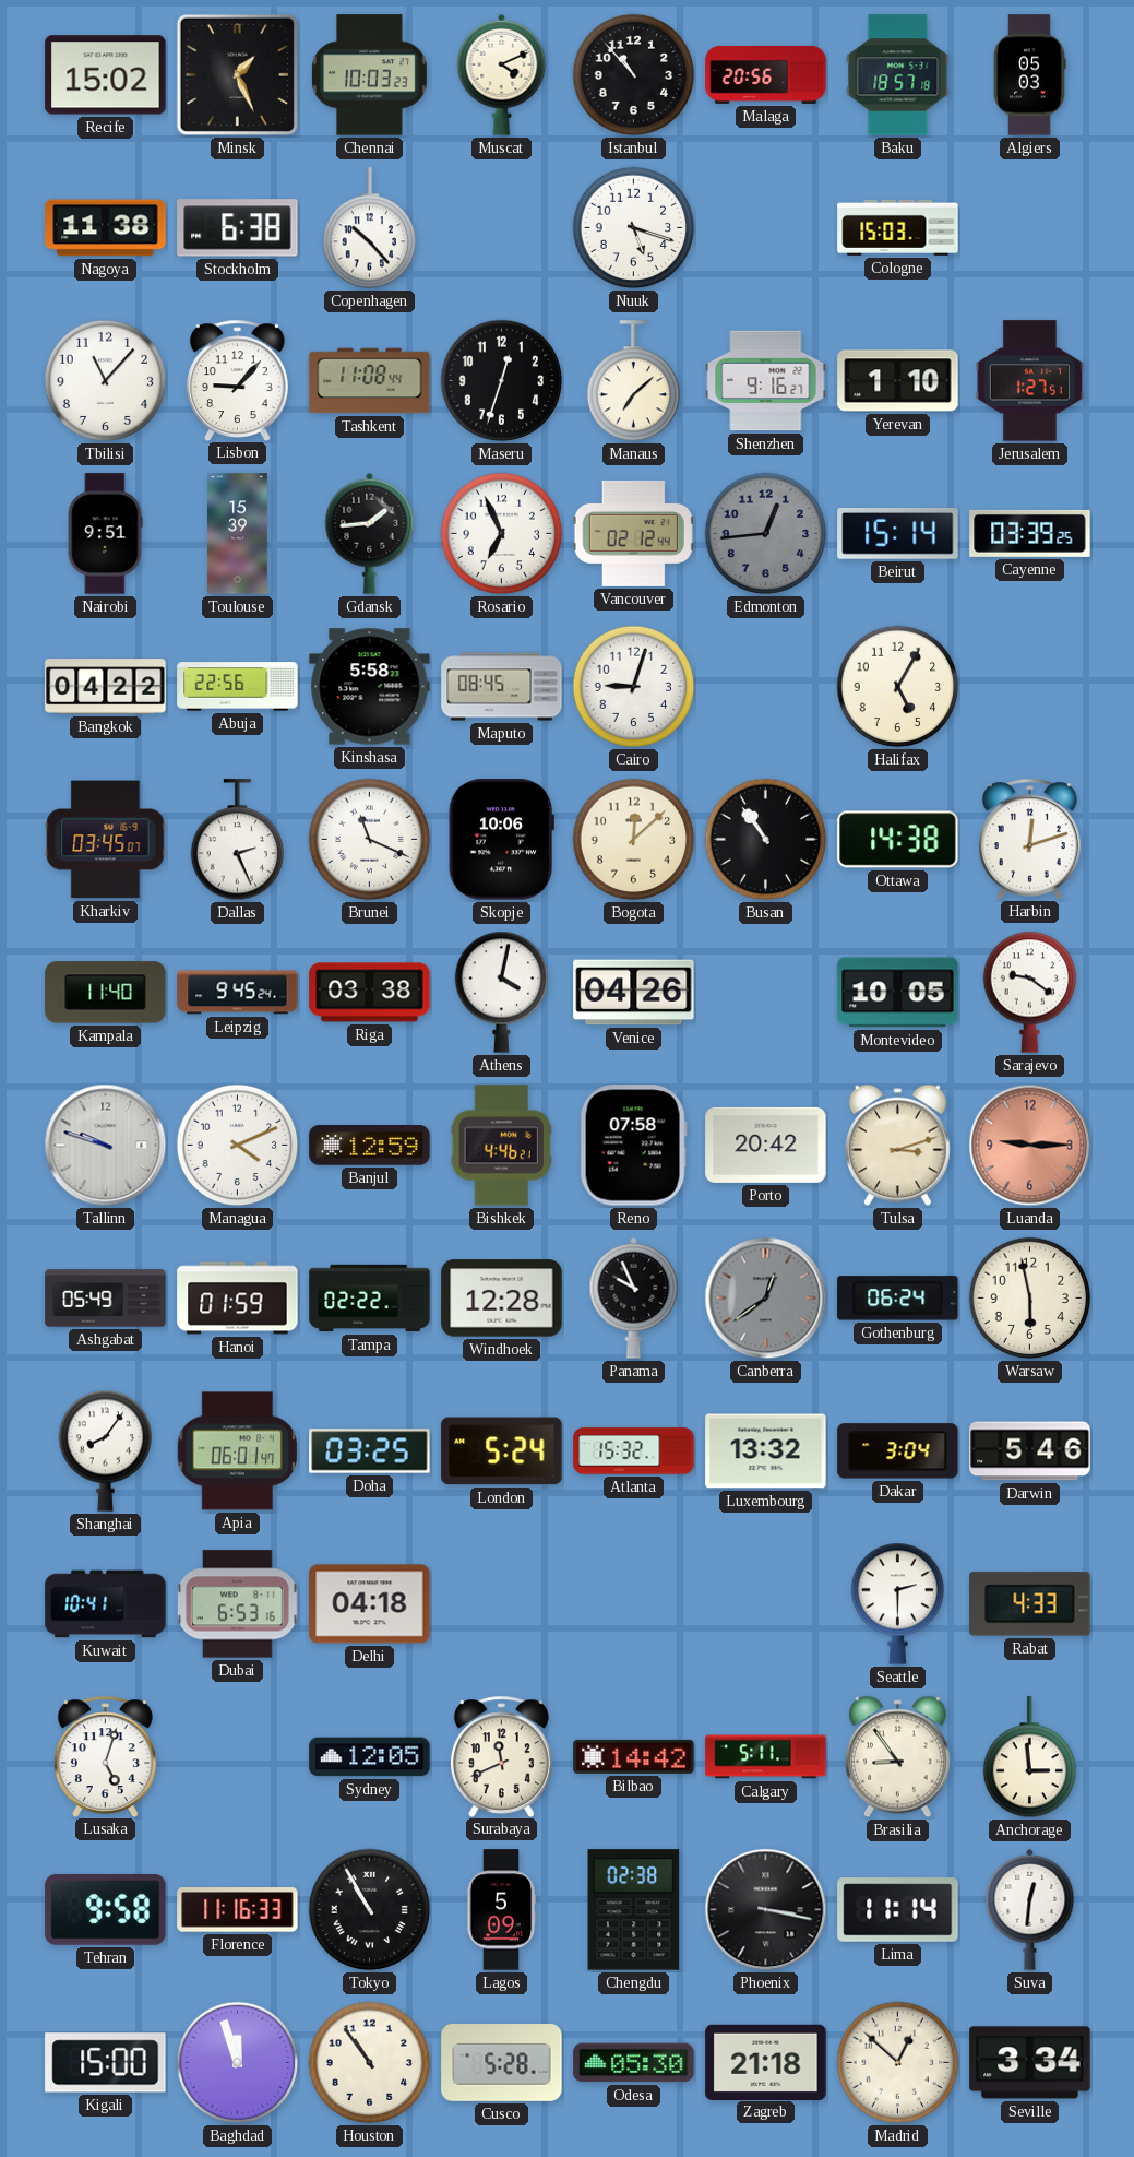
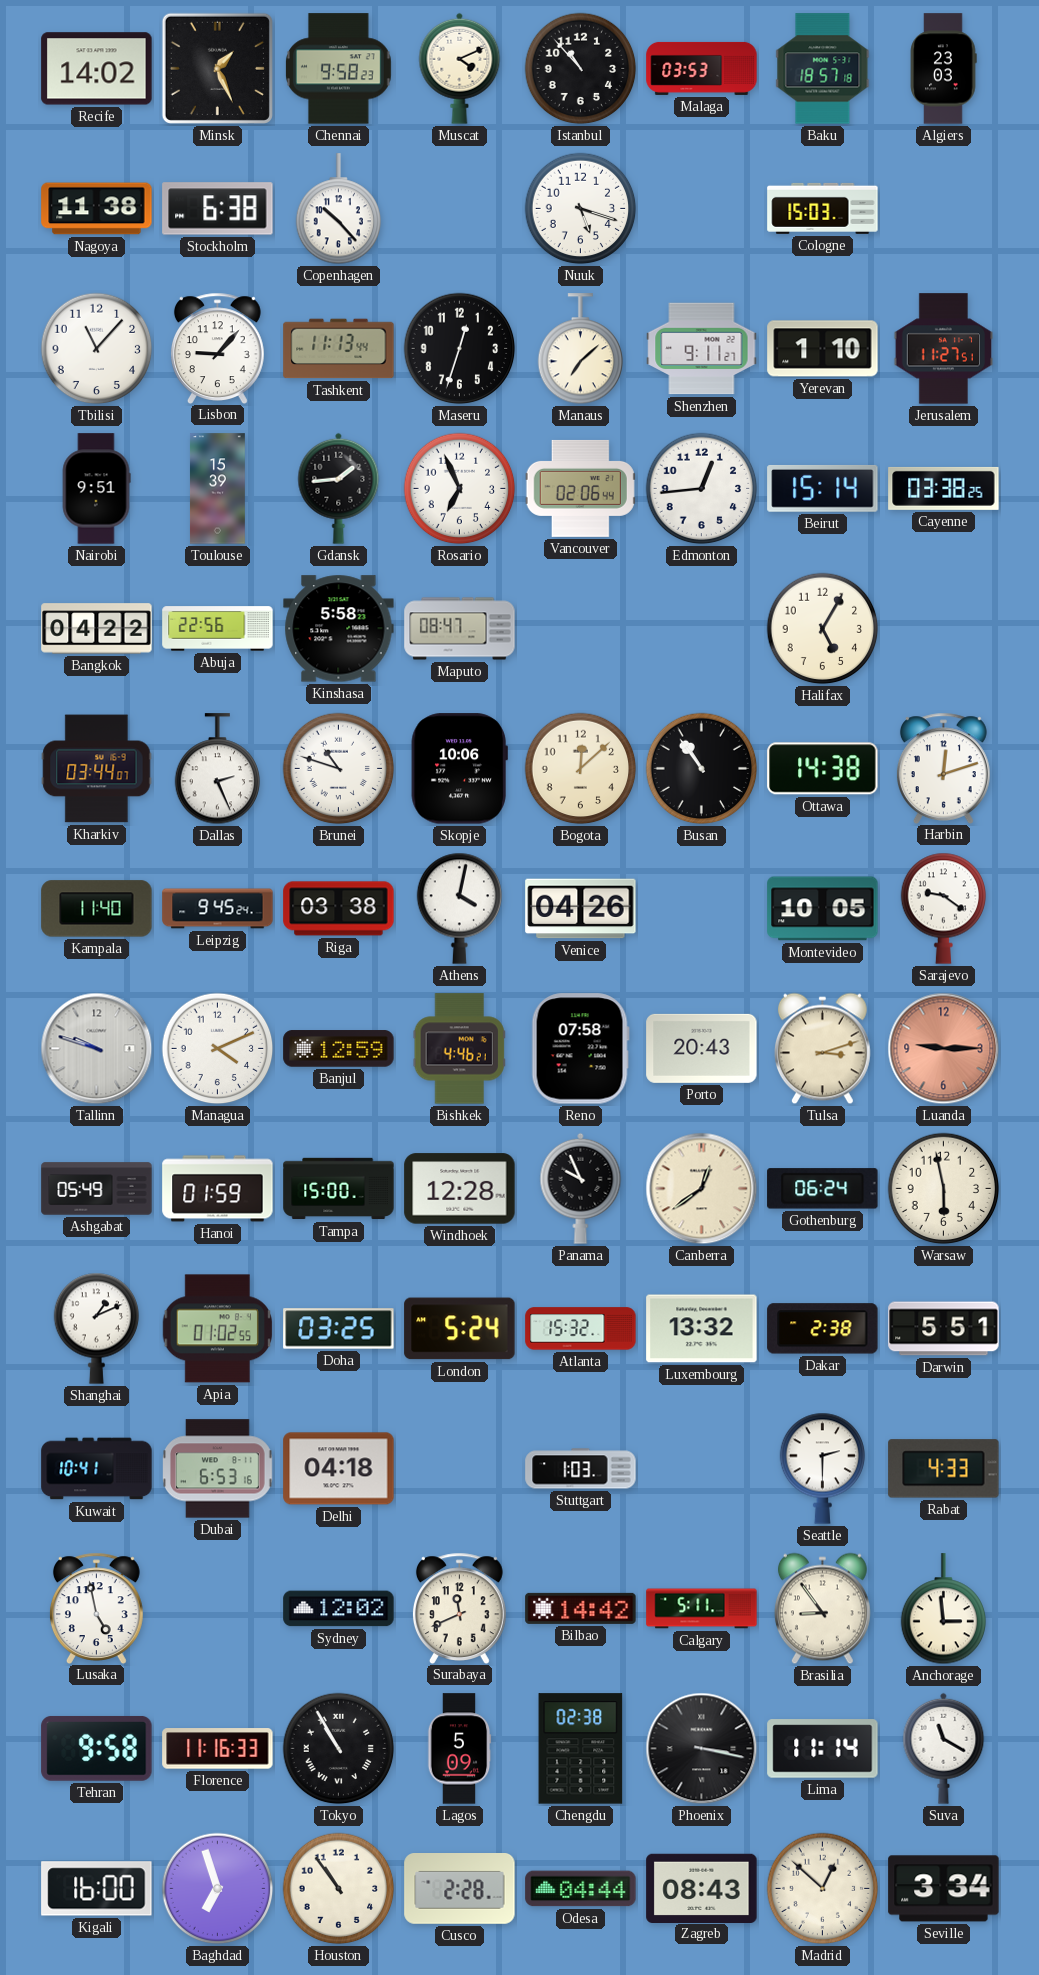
Recife: 15:02 -> 14:02
Chennai: 10:03 -> 9:58
Malaga: 20:56 -> 03:53
Algiers: 05:03 -> 23:03
Tashkent: 11:08 -> 11:13
Shenzhen: 9:16 -> 9:11
Jerusalem: 1:27 -> 11:27
Vancouver: 02:12 -> 02:06
Edmonton dial: grey -> white
Cayenne: 03:39 -> 03:38
Maputo: 08:45 -> 08:47
Cairo: 9:03 -> none
Kharkiv: 03:45 -> 03:44
Brunei: 11:19 -> 10:48
Porto: 20:42 -> 20:43
Tampa: 02:22 -> 15:00
Canberra dial: grey -> cream
Shanghai: 8:06 -> 1:11
Apia: 06:01 -> 01:02
Dakar: 3:04 -> 2:38
Darwin: 5:46 -> 5:51
Stuttgart: none -> 1:03
Lusaka: 5:03 -> 4:58
Sydney: 12:05 -> 12:02
Suva: 12:31 -> 11:20
Kigali: 15:00 -> 16:00
Baghdad: 11:57 -> 6:57
Cusco: 5:28 -> 2:28
Odesa: 05:30 -> 04:44
Zagreb: 21:18 -> 08:43
